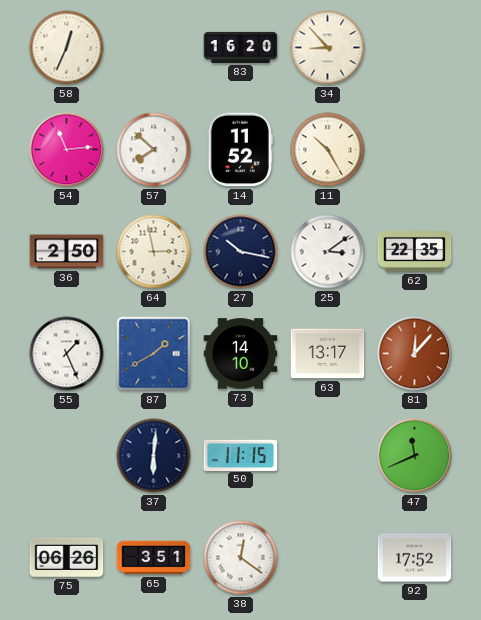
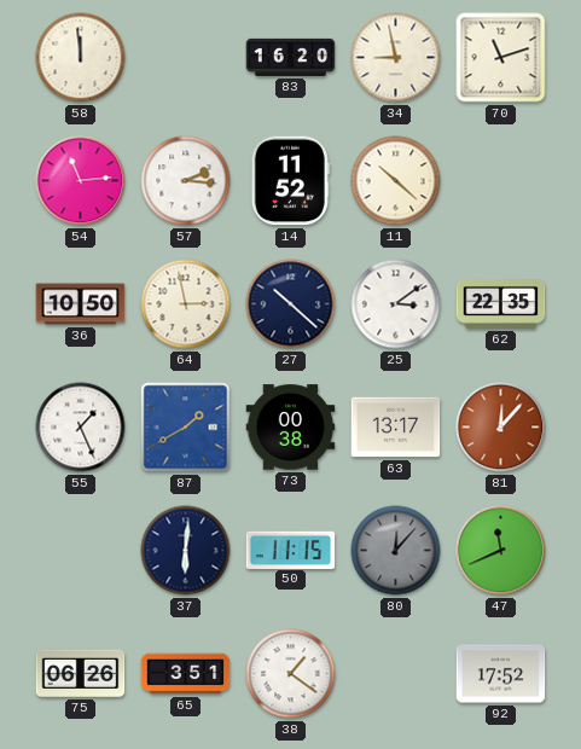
58: 12:34 -> 11:59
34: 8:53 -> 8:58
70: none -> 11:12
57: 7:52 -> 2:16
11: 10:25 -> 10:22
36: 2:50 -> 10:50
27: 10:17 -> 10:22
73: 14:10 -> 00:38
80: none -> 12:07
38: 12:21 -> 1:21
